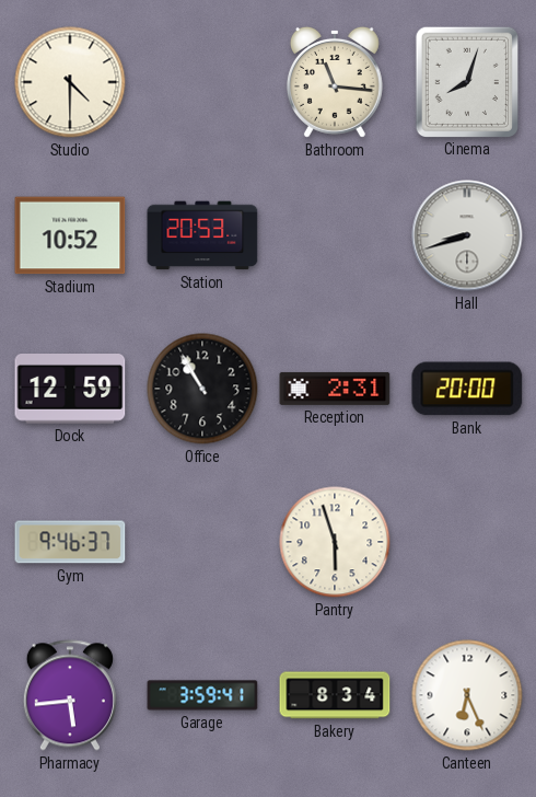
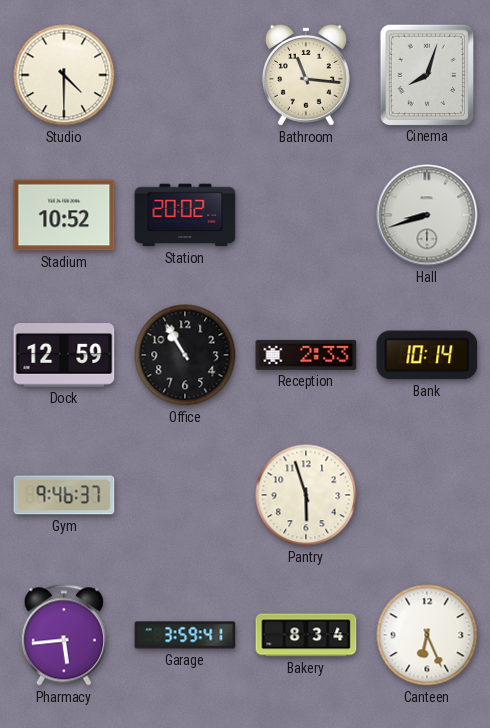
Station: 20:53 -> 20:02
Reception: 2:31 -> 2:33
Bank: 20:00 -> 10:14
